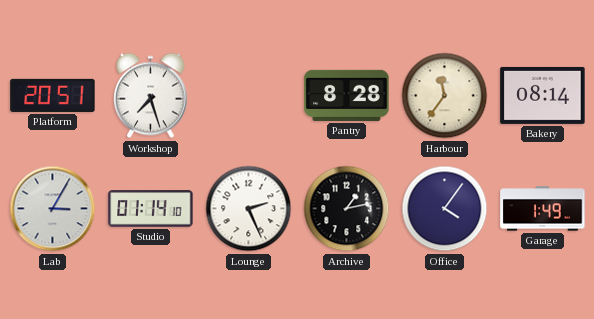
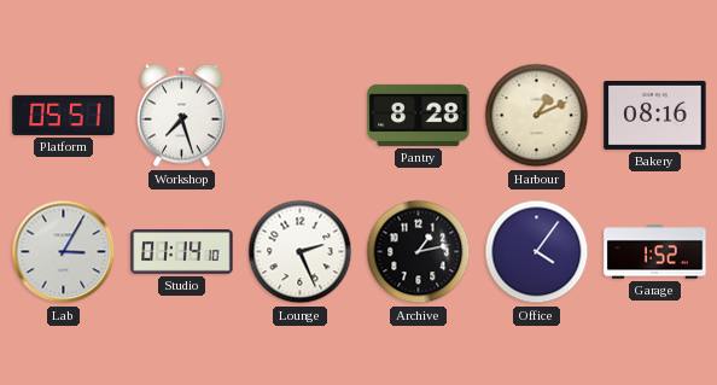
Platform: 20:51 -> 05:51
Harbour: 11:36 -> 1:11
Bakery: 08:14 -> 08:16
Garage: 1:49 -> 1:52
